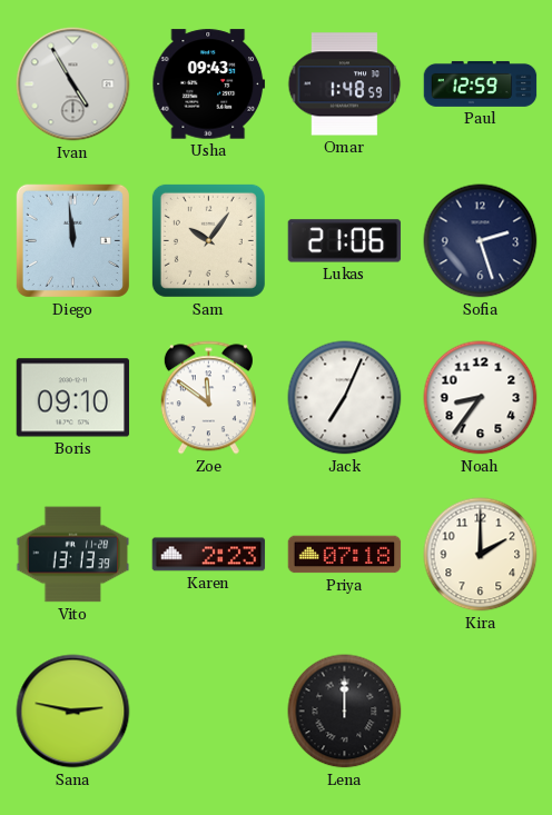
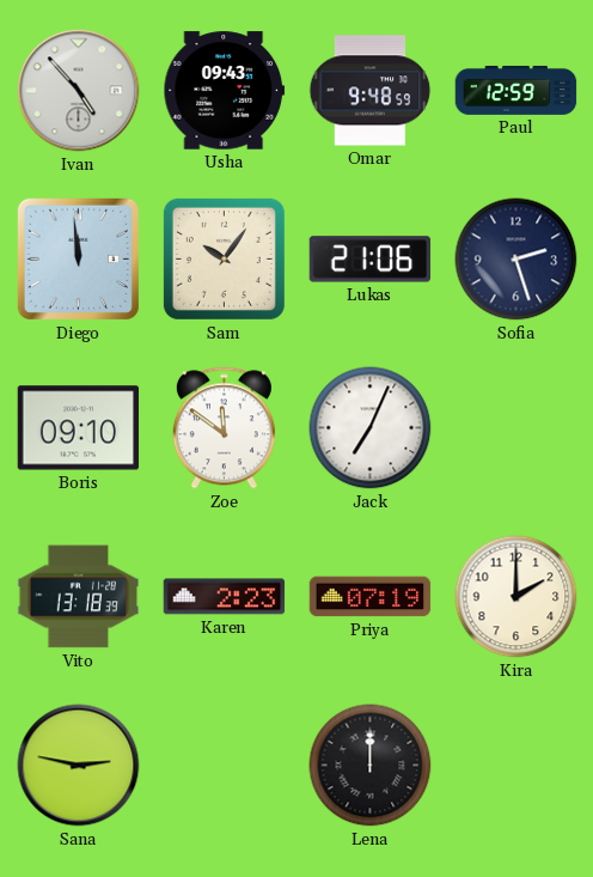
Ivan: 4:55 -> 4:53
Omar: 1:48 -> 9:48
Noah: 8:36 -> none
Vito: 13:13 -> 13:18
Priya: 07:18 -> 07:19
